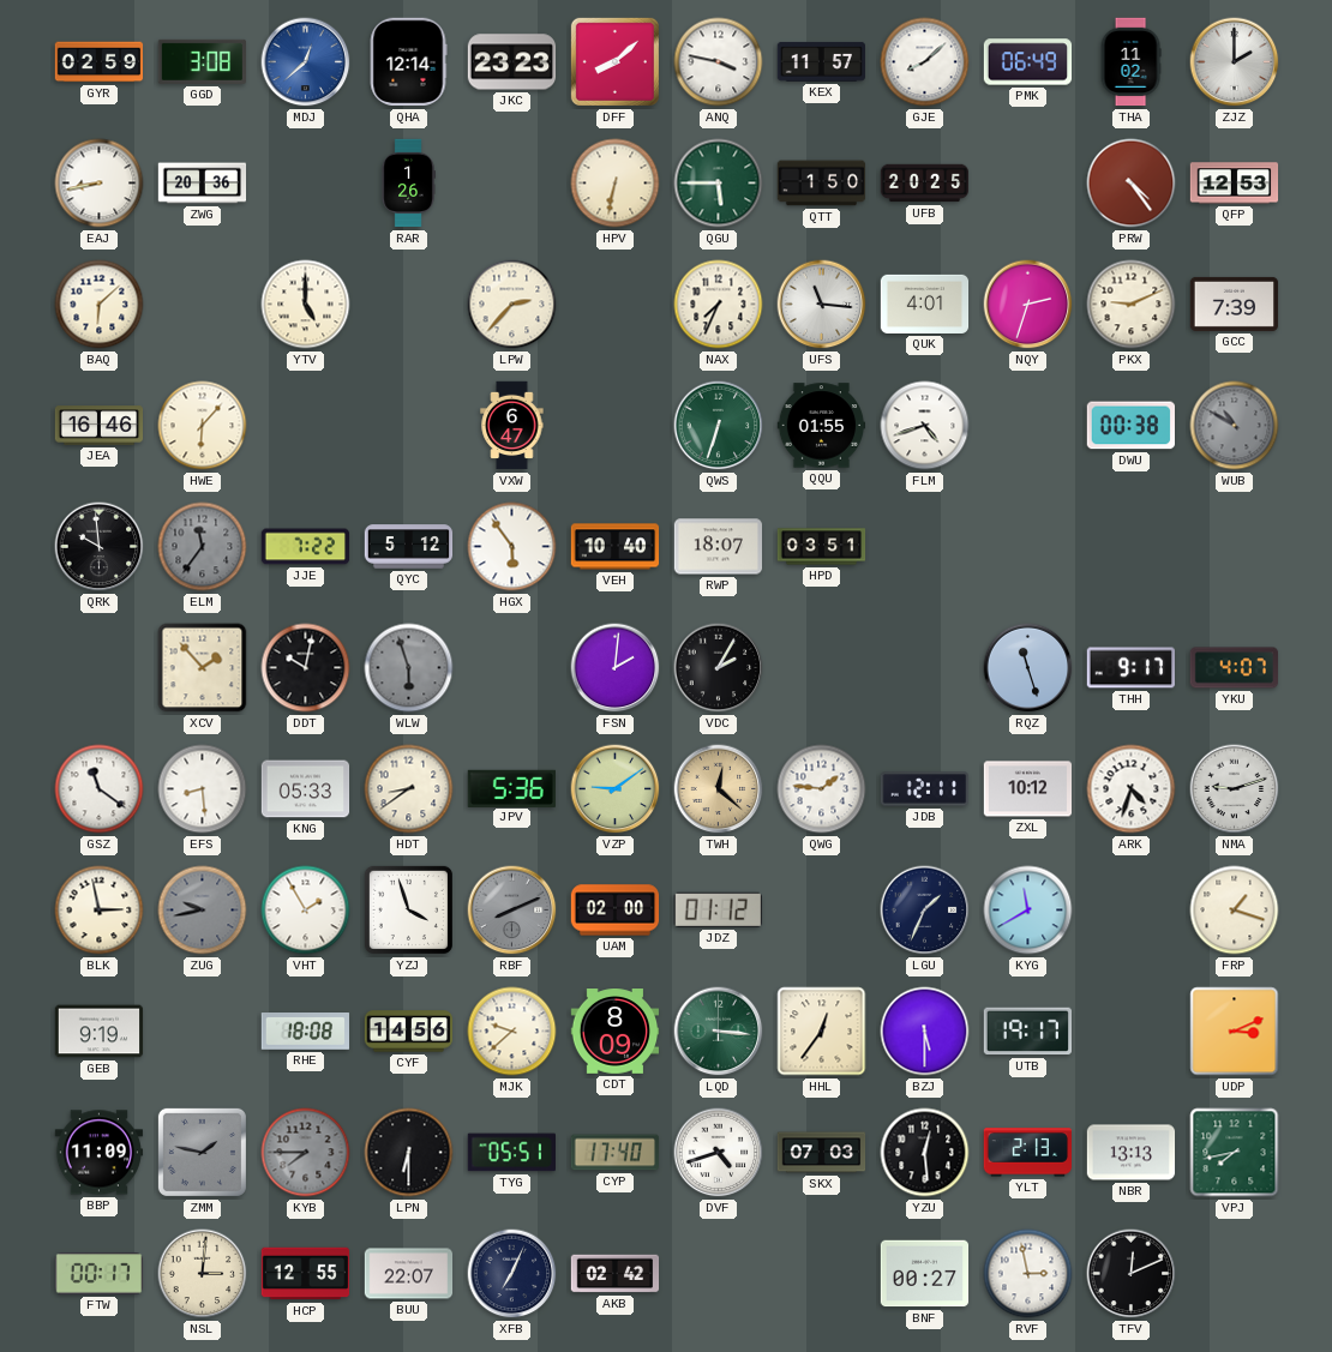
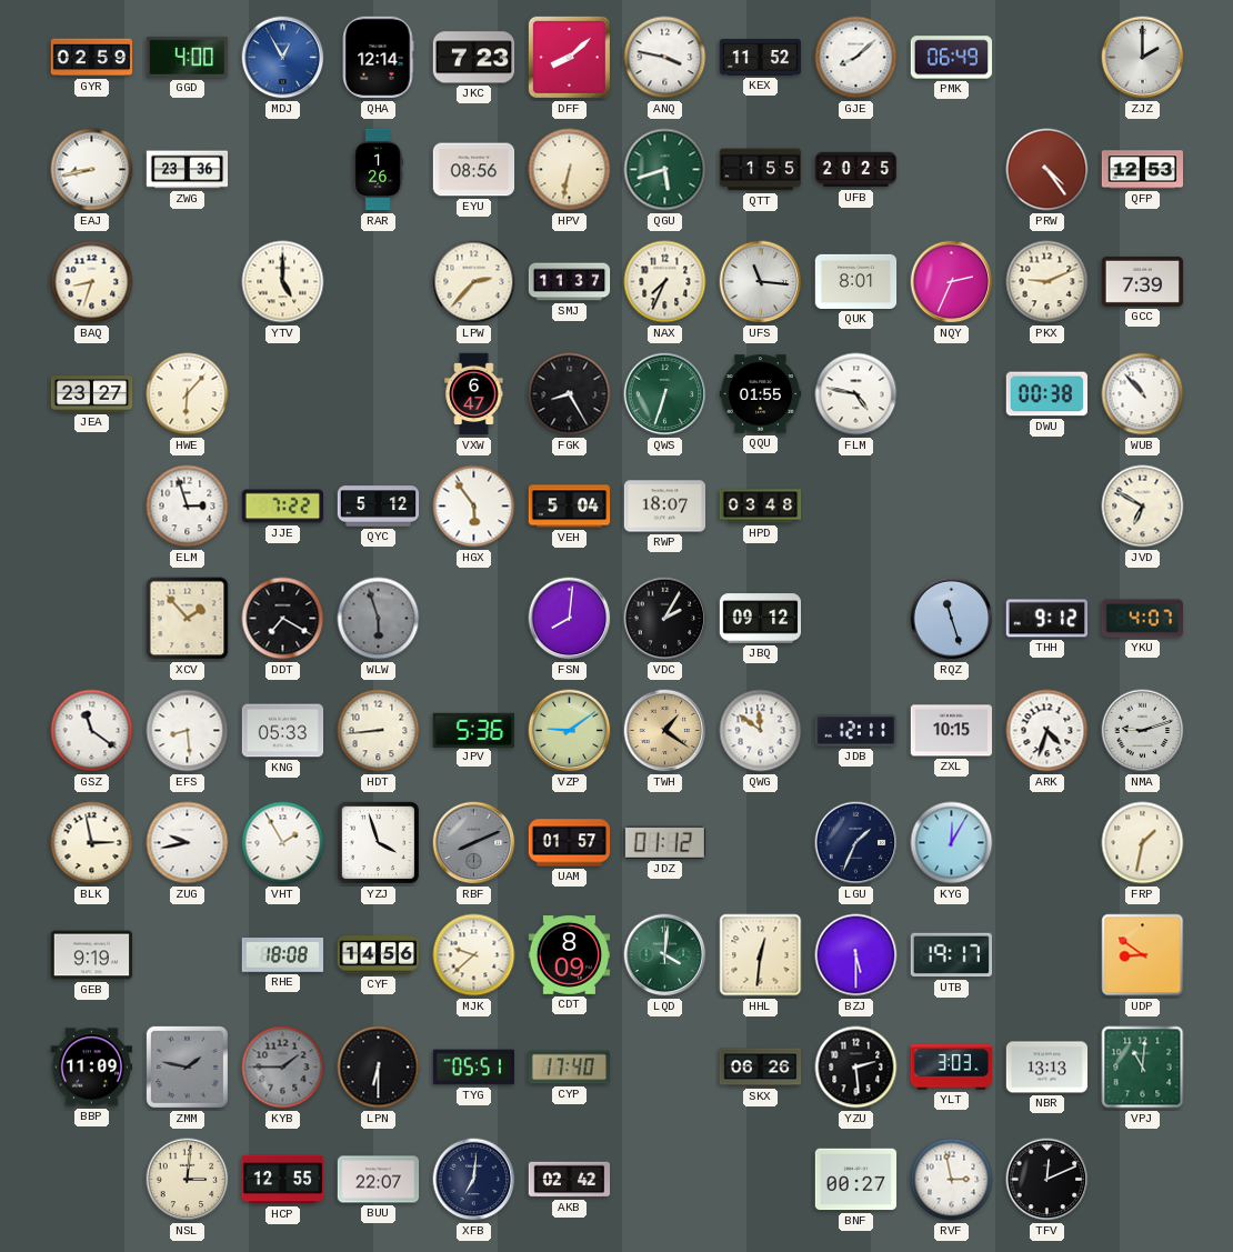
GGD: 3:08 -> 4:00
MDJ: 12:38 -> 12:55
JKC: 23:23 -> 7:23
KEX: 11:57 -> 11:52
THA: 11:02 -> none
ZWG: 20:36 -> 23:36
EYU: none -> 08:56
QGU: 5:45 -> 5:42
QTT: 1:50 -> 1:55
BAQ: 6:08 -> 8:33
SMJ: none -> 11:37
QUK: 4:01 -> 8:01
NQY: 2:33 -> 2:34
JEA: 16:46 -> 23:27
FGK: none -> 8:25
FLM: 4:42 -> 4:47
WUB: 10:50 -> 10:53
WUB dial: grey -> white
QRK: 9:59 -> none
ELM: 11:36 -> 2:57
ELM dial: grey -> white
VEH: 10:40 -> 5:04
HPD: 03:51 -> 03:48
JVD: none -> 6:50
DDT: 10:02 -> 7:20
FSN: 2:01 -> 8:01
JBQ: none -> 09:12
THH: 9:17 -> 9:12
HDT: 8:39 -> 8:44
TWH: 12:22 -> 1:21
QWG: 1:46 -> 11:51
ZXL: 10:12 -> 10:15
ZUG dial: grey -> white
UAM: 02:00 -> 01:57
KYG: 11:40 -> 12:05
FRP: 1:18 -> 1:32
LQD: 3:16 -> 4:01
HHL: 12:36 -> 12:31
UDP: 3:11 -> 8:51
KYB: 7:45 -> 1:45
DVF: 4:42 -> none
SKX: 07:03 -> 06:26
YZU: 12:29 -> 2:29
YLT: 2:13 -> 3:03
VPJ: 7:43 -> 11:01
FTW: 00:17 -> none
XFB: 7:04 -> 7:01
